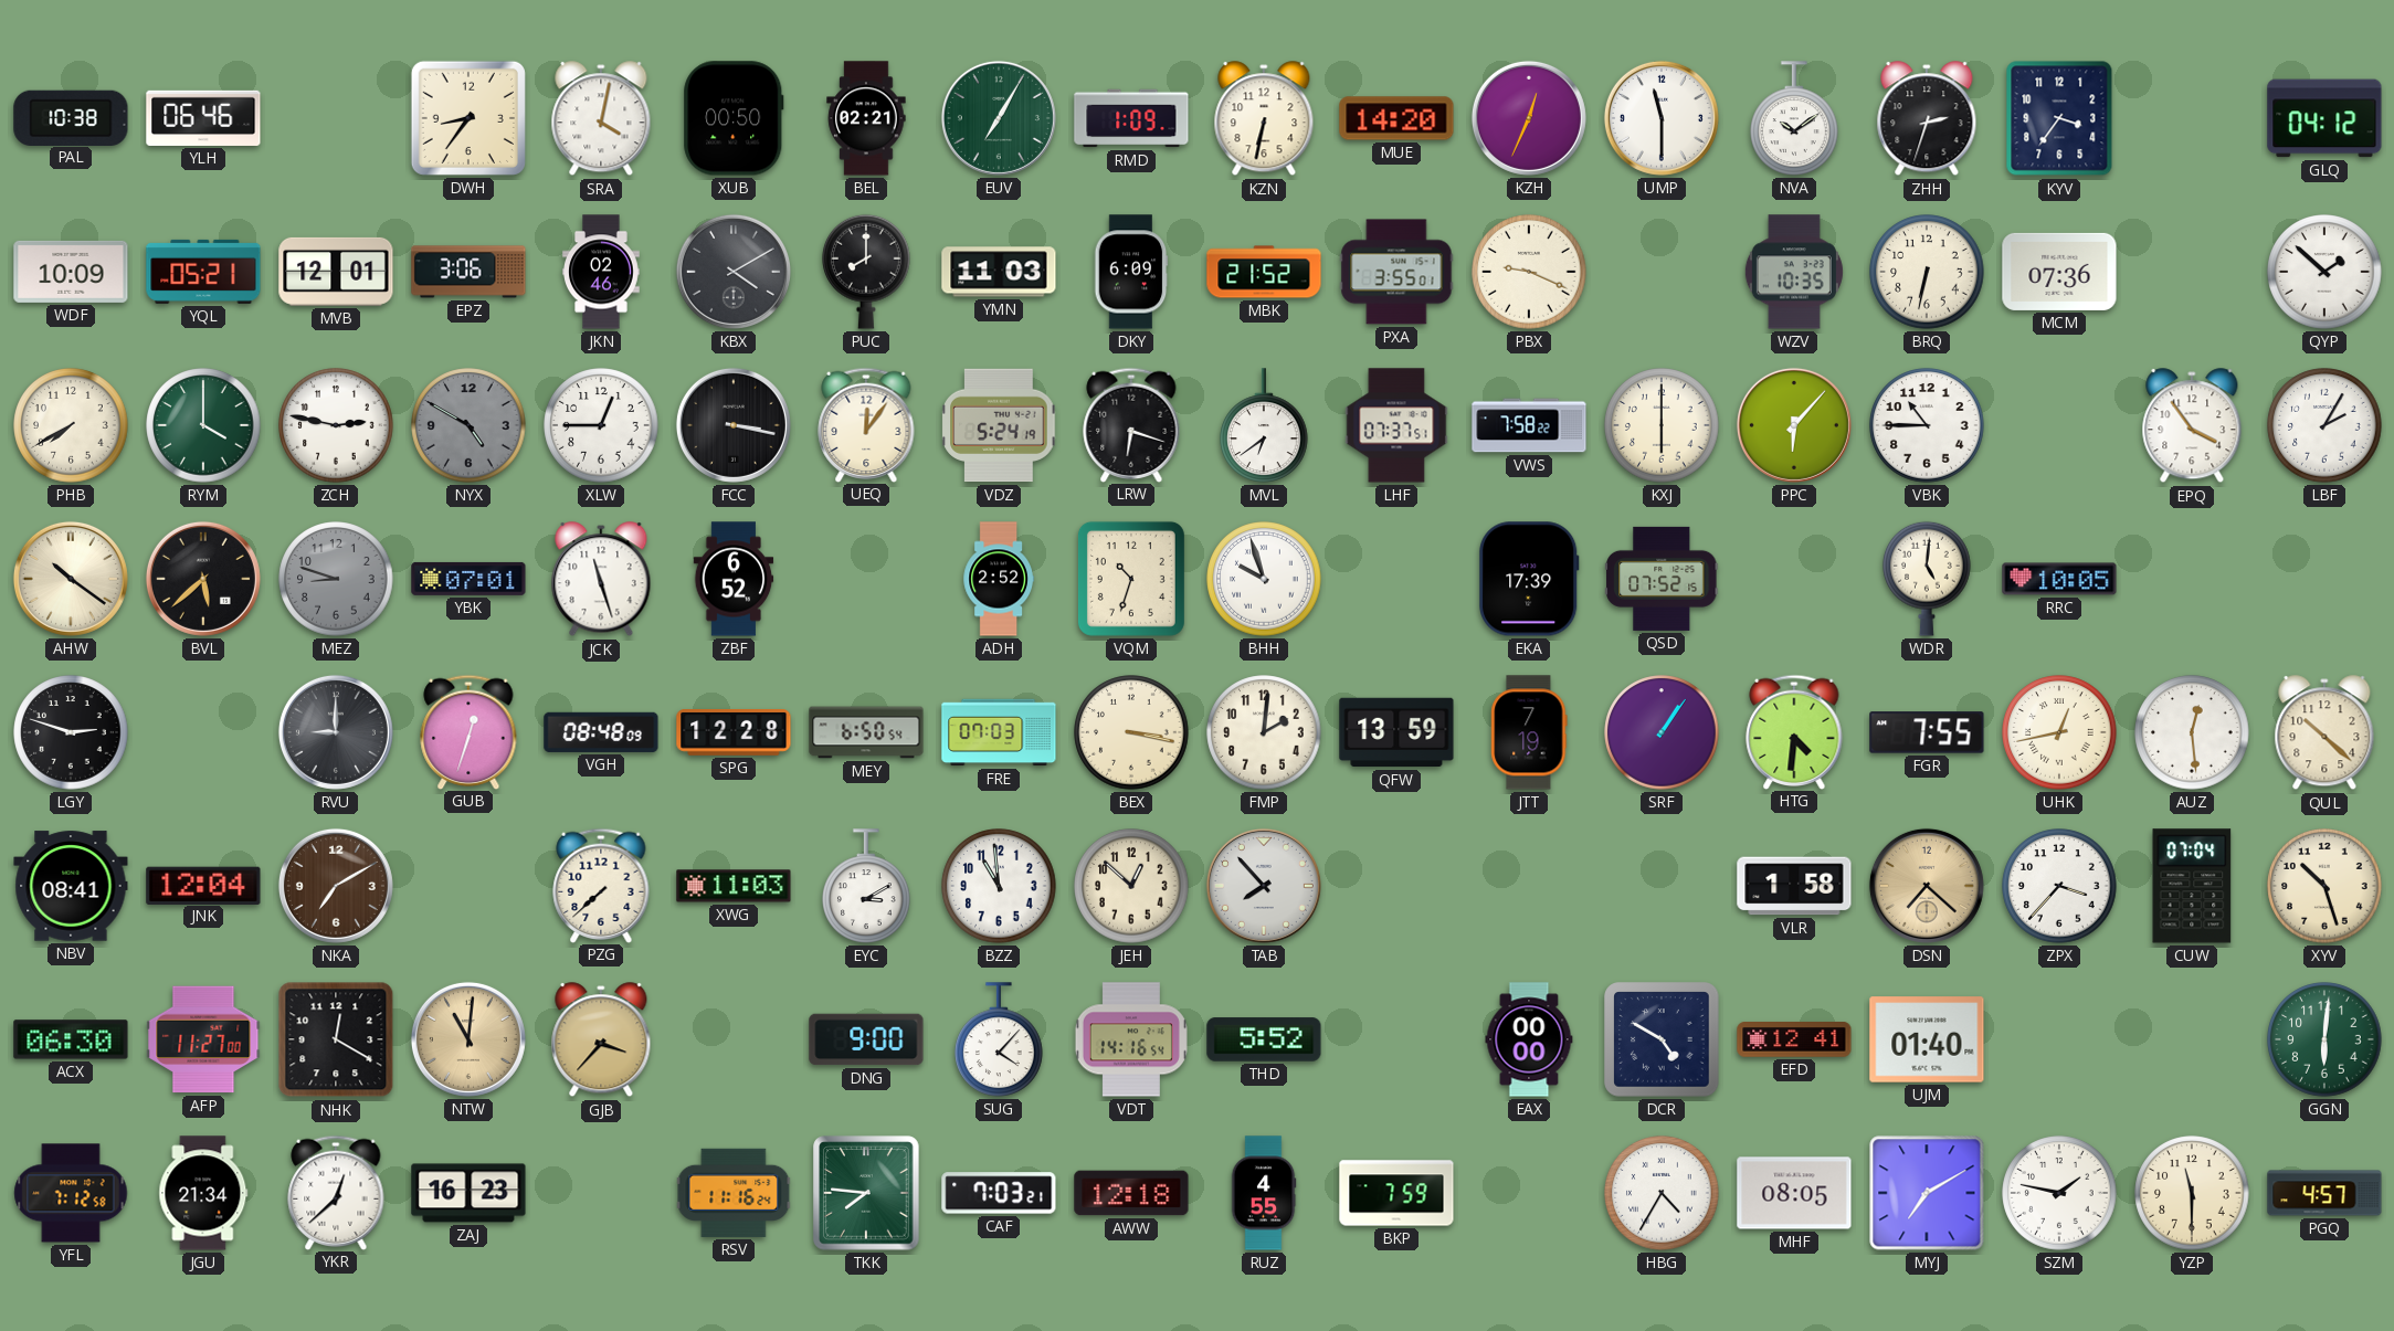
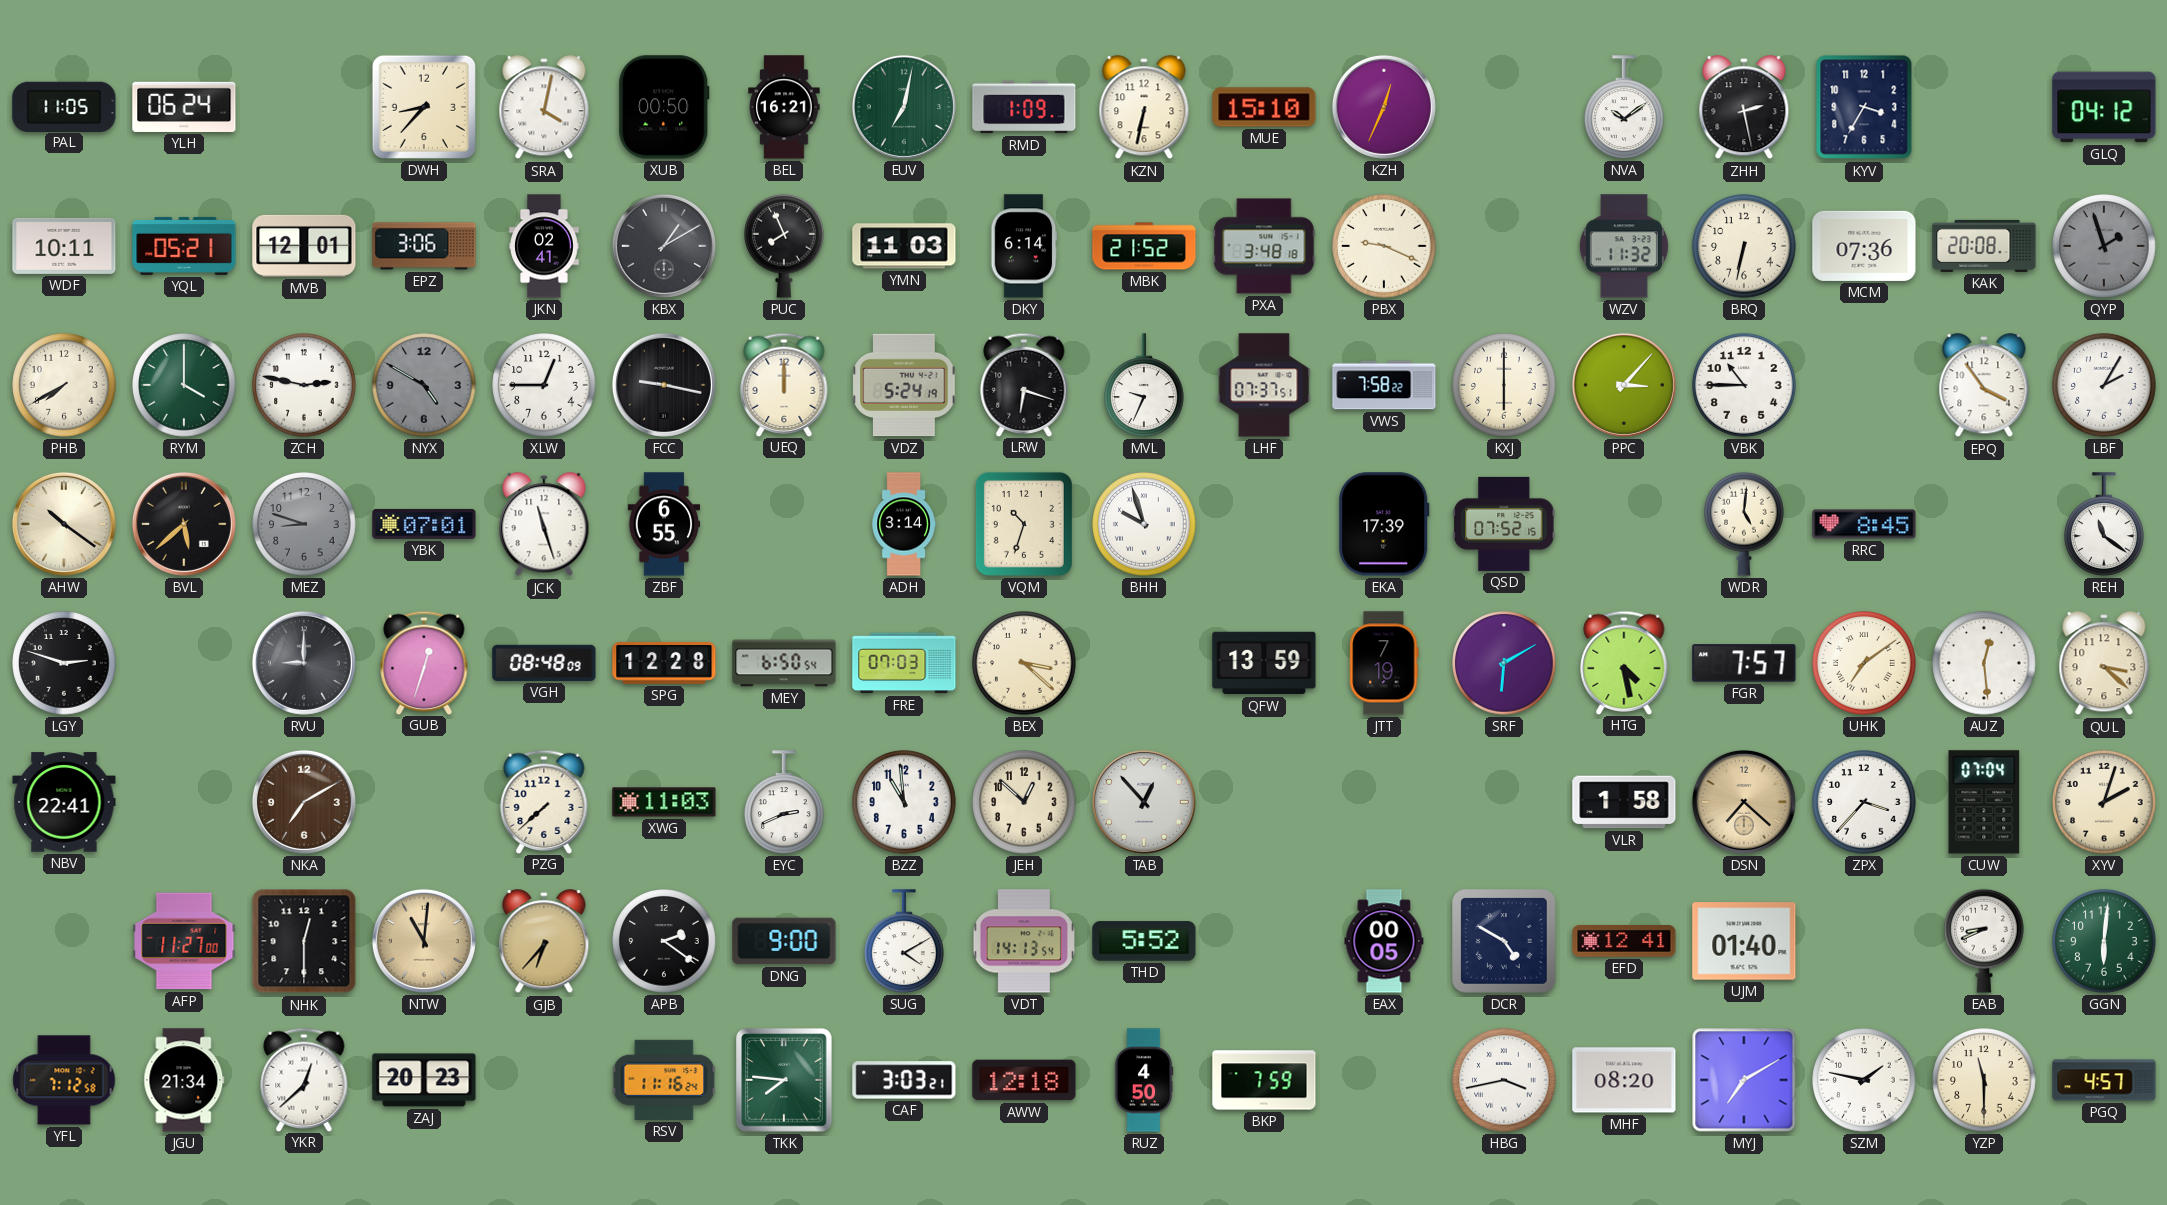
PAL: 10:38 -> 11:05
YLH: 06:46 -> 06:24
DWH: 8:36 -> 8:37
BEL: 02:21 -> 16:21
EUV: 7:05 -> 7:02
MUE: 14:20 -> 15:10
UMP: 11:30 -> none
ZHH: 2:33 -> 2:28
KYV: 3:36 -> 3:35
WDF: 10:09 -> 10:11
JKN: 02:46 -> 02:41
KBX: 4:10 -> 1:10
PUC: 8:00 -> 7:56
DKY: 6:09 -> 6:14
PXA: 3:55 -> 3:48
WZV: 10:35 -> 11:32
KAK: none -> 20:08
QYP: 1:52 -> 1:57
QYP dial: white -> grey
FCC: 3:17 -> 9:17
UEQ: 12:06 -> 12:00
MVL: 6:39 -> 9:34
PPC: 6:07 -> 3:07
ZBF: 6:52 -> 6:55
ADH: 2:52 -> 3:14
RRC: 10:05 -> 8:45
REH: none -> 11:21
BEX: 3:17 -> 3:22
FMP: 2:01 -> none
SRF: 1:06 -> 6:10
HTG: 4:31 -> 4:28
FGR: 7:55 -> 7:57
UHK: 12:43 -> 7:09
QUL: 10:22 -> 3:22
NBV: 08:41 -> 22:41
JNK: 12:04 -> none
EYC: 3:10 -> 2:41
TAB: 7:53 -> 12:53
XYV: 10:27 -> 2:03
ACX: 06:30 -> none
NHK: 12:20 -> 12:30
GJB: 3:37 -> 6:37
APB: none -> 2:21
SUG: 4:07 -> 4:10
VDT: 14:16 -> 14:13
EAX: 00:00 -> 00:05
EAB: none -> 8:41
ZAJ: 16:23 -> 20:23
CAF: 7:03 -> 3:03
RUZ: 4:55 -> 4:50
HBG: 4:35 -> 3:43
MHF: 08:05 -> 08:20
